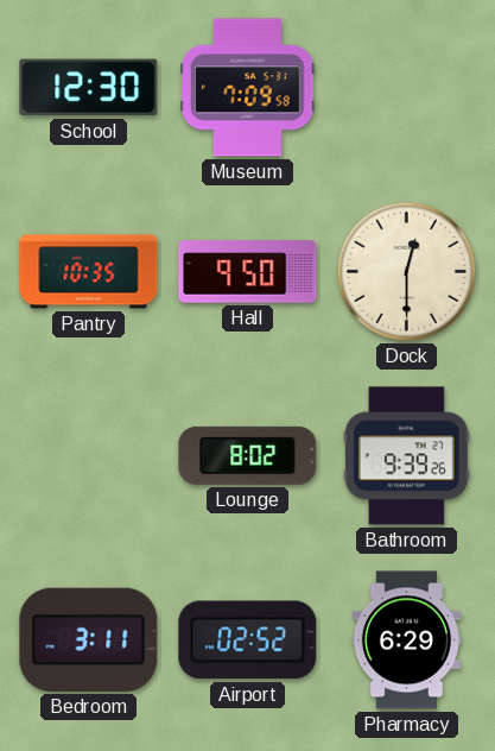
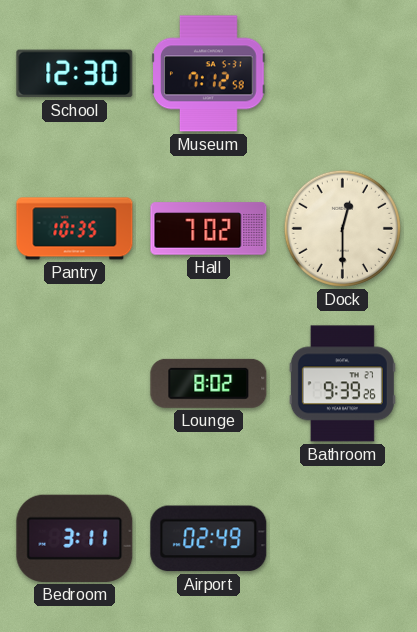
Museum: 7:09 -> 7:12
Hall: 9:50 -> 7:02
Airport: 02:52 -> 02:49
Pharmacy: 6:29 -> none
